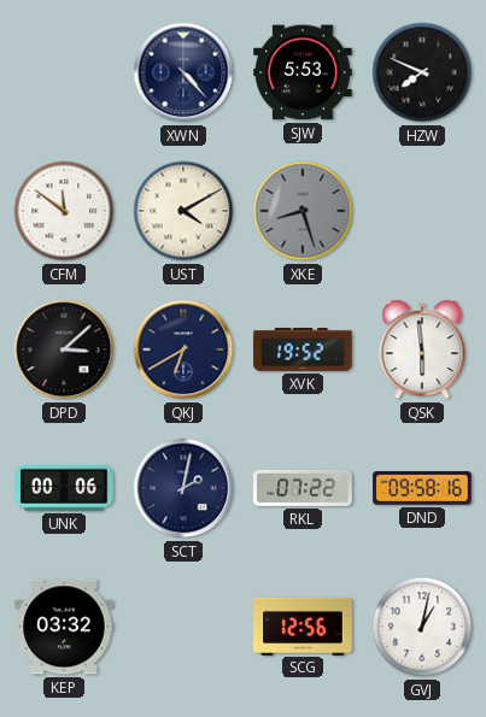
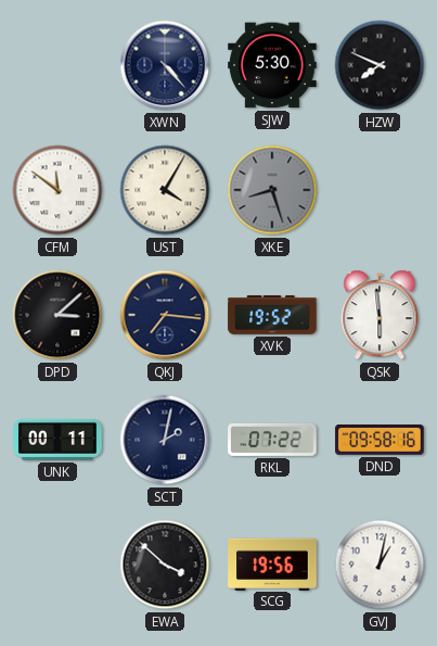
SJW: 5:53 -> 5:30
UST: 4:10 -> 4:05
QKJ: 6:40 -> 7:16
UNK: 00:06 -> 00:11
KEP: 03:32 -> none
EWA: none -> 3:52
SCG: 12:56 -> 19:56
